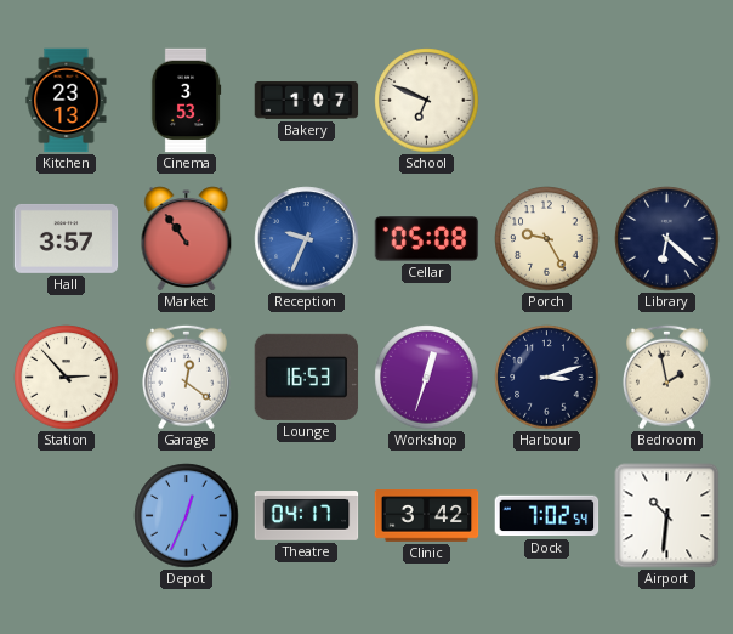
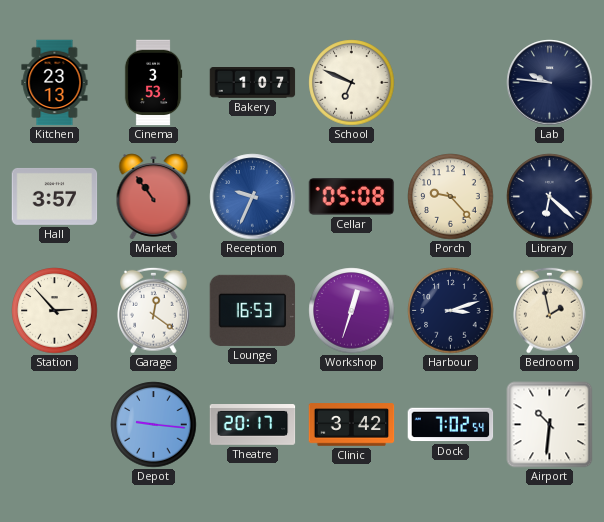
Lab: none -> 9:46
Porch: 9:25 -> 9:23
Depot: 12:34 -> 9:16
Theatre: 04:17 -> 20:17
